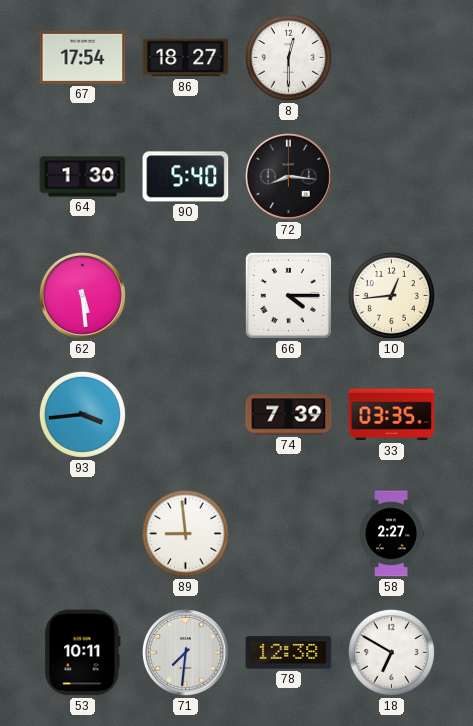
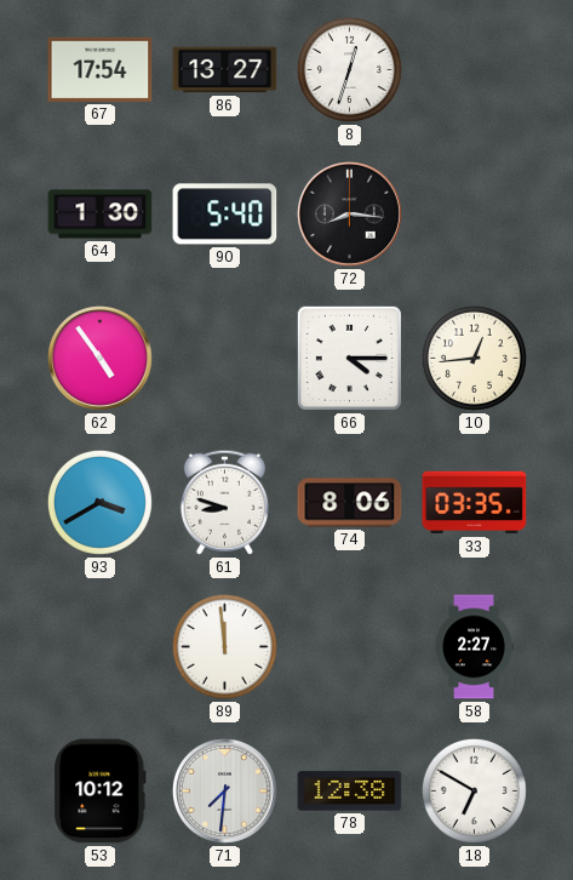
86: 18:27 -> 13:27
8: 12:30 -> 12:33
62: 5:29 -> 4:54
93: 3:44 -> 3:40
61: none -> 8:48
74: 7:39 -> 8:06
89: 8:59 -> 11:59
53: 10:11 -> 10:12
